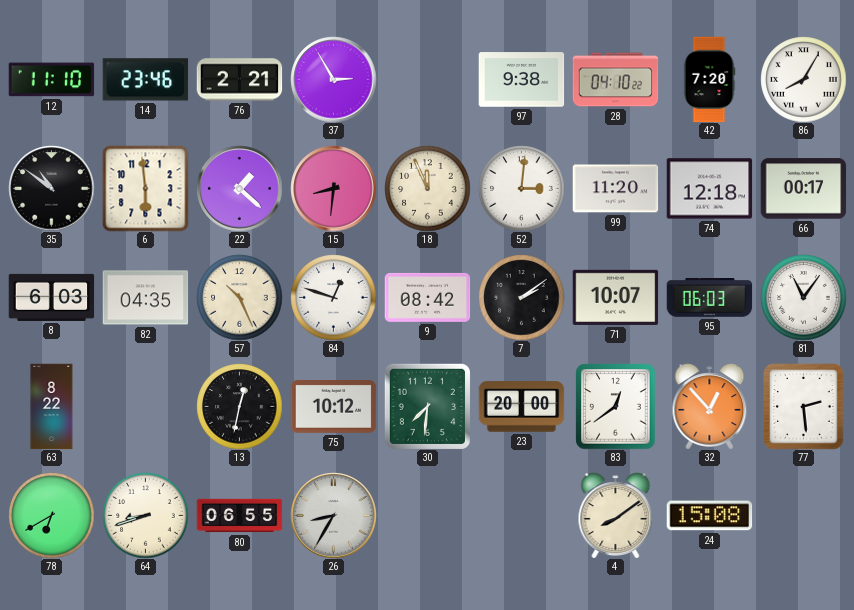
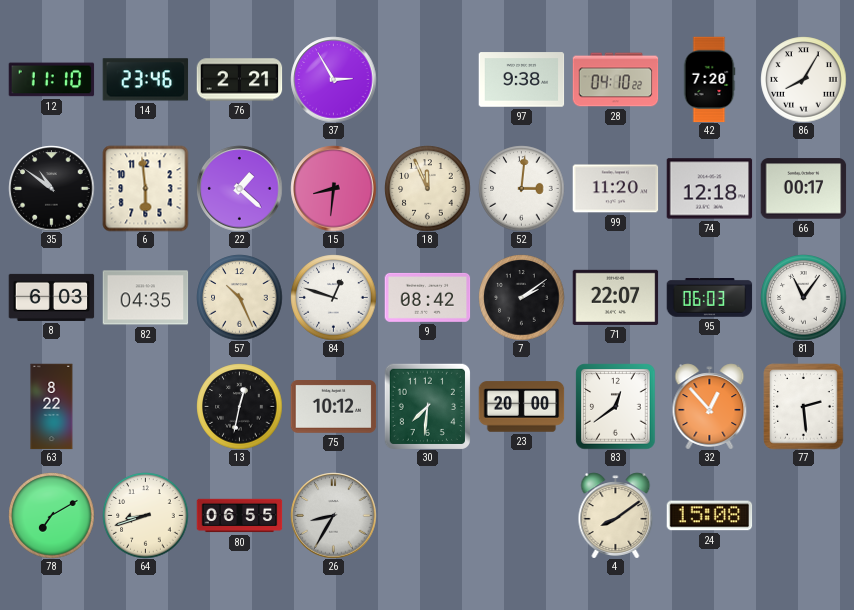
71: 10:07 -> 22:07
78: 6:40 -> 7:10
